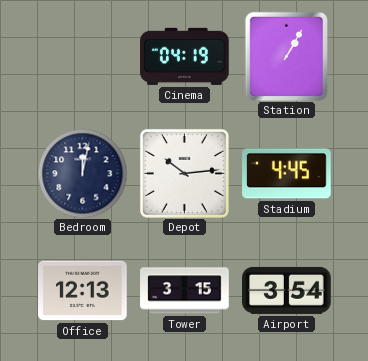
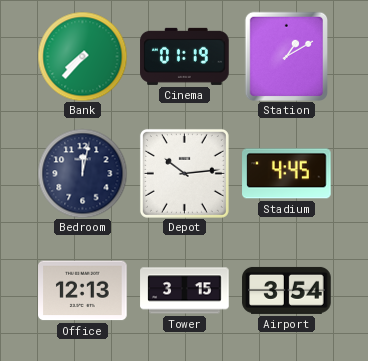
Bank: none -> 7:37
Cinema: 04:19 -> 01:19
Station: 1:05 -> 1:10
